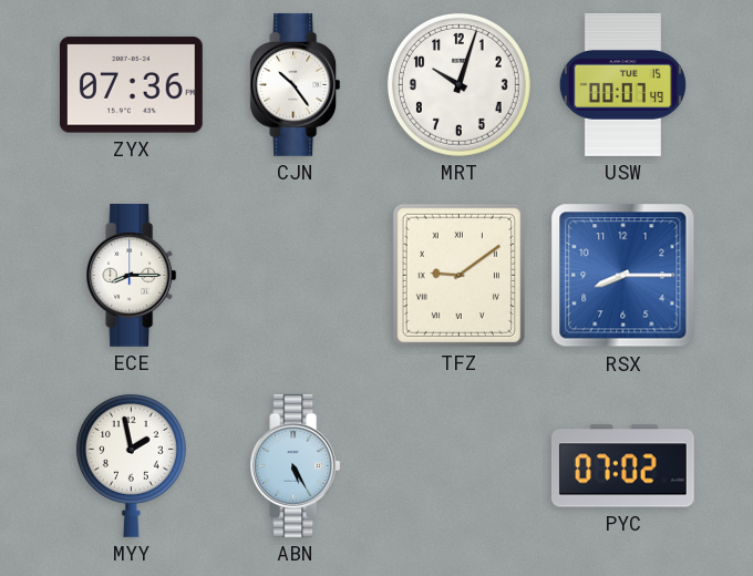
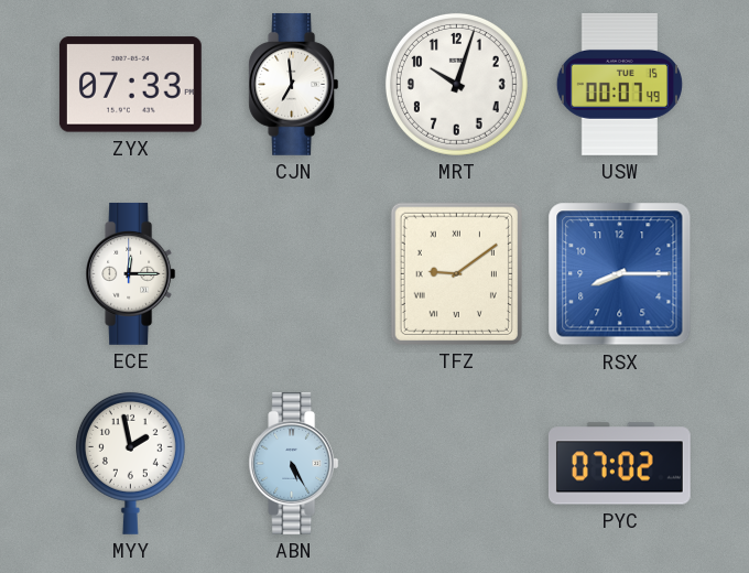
ZYX: 07:36 -> 07:33
CJN: 10:24 -> 6:59
ECE: 8:15 -> 12:15
